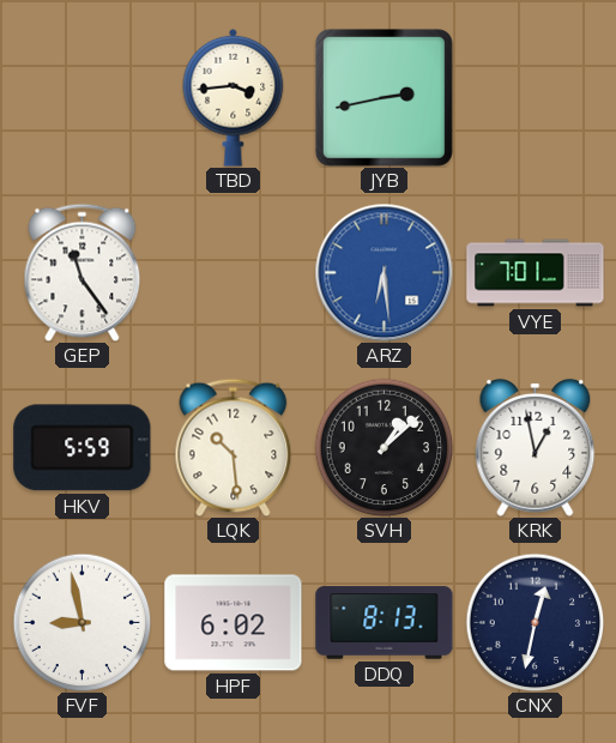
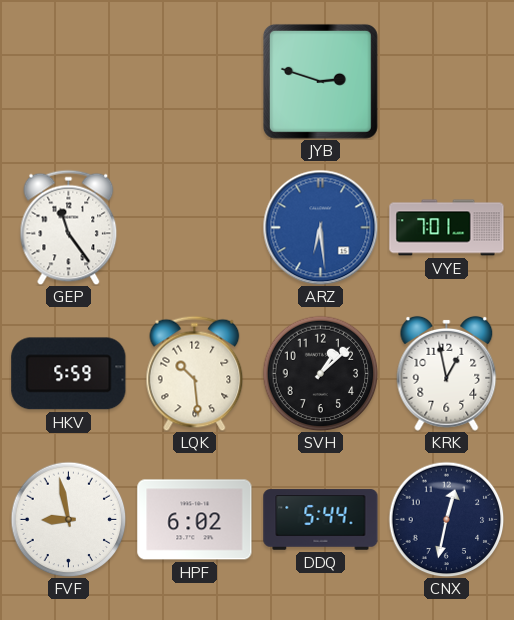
TBD: 3:44 -> none
JYB: 2:43 -> 2:48
DDQ: 8:13 -> 5:44
